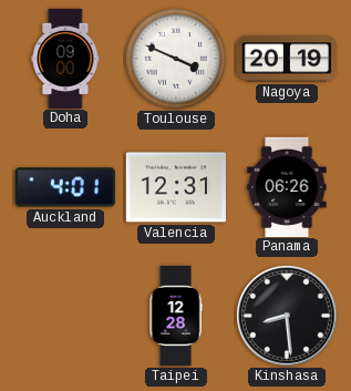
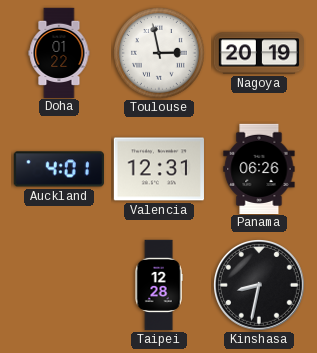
Doha: 09:00 -> 01:22
Toulouse: 3:49 -> 2:58
Kinshasa: 8:29 -> 8:32
